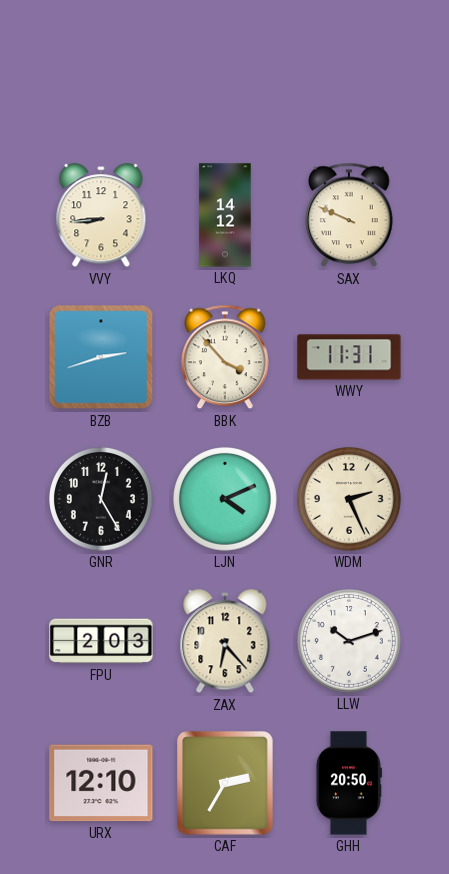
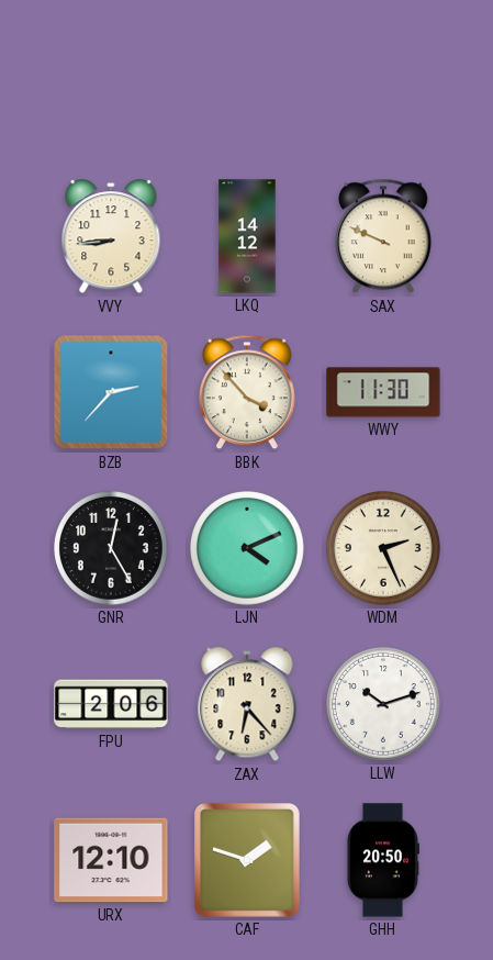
BZB: 2:42 -> 2:37
WWY: 11:31 -> 11:30
FPU: 2:03 -> 2:06
CAF: 2:35 -> 1:48
